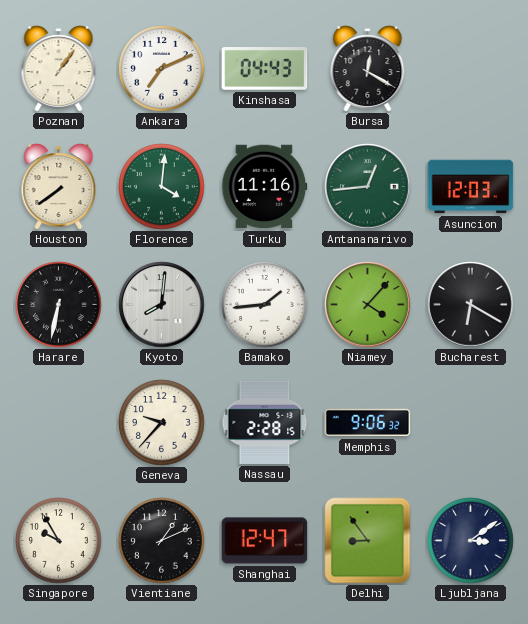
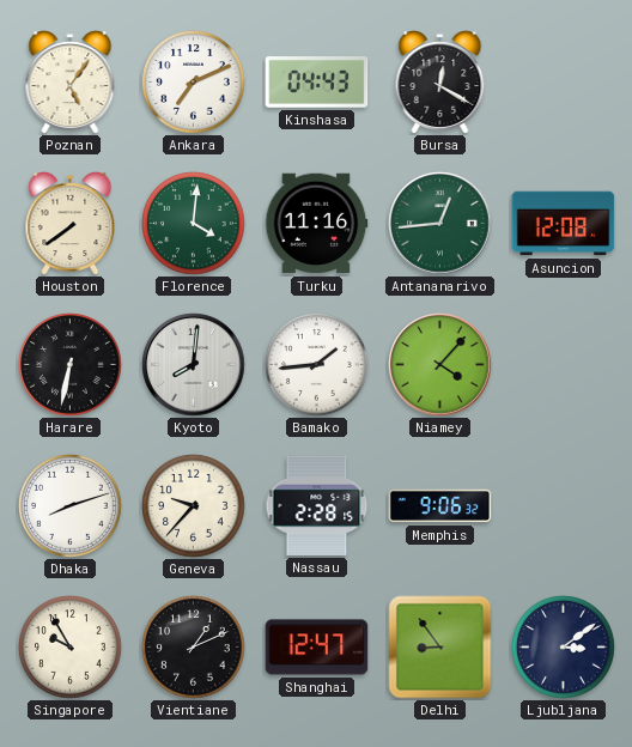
Poznan: 1:06 -> 5:06
Asuncion: 12:03 -> 12:08
Bucharest: 6:20 -> none
Dhaka: none -> 8:12
